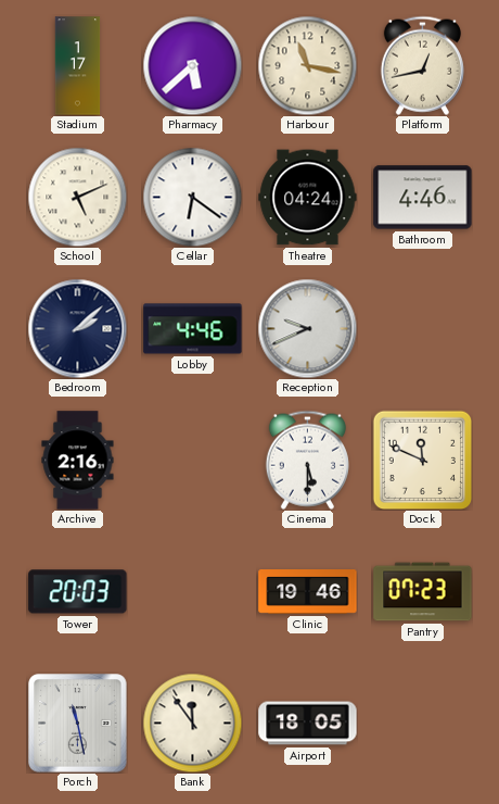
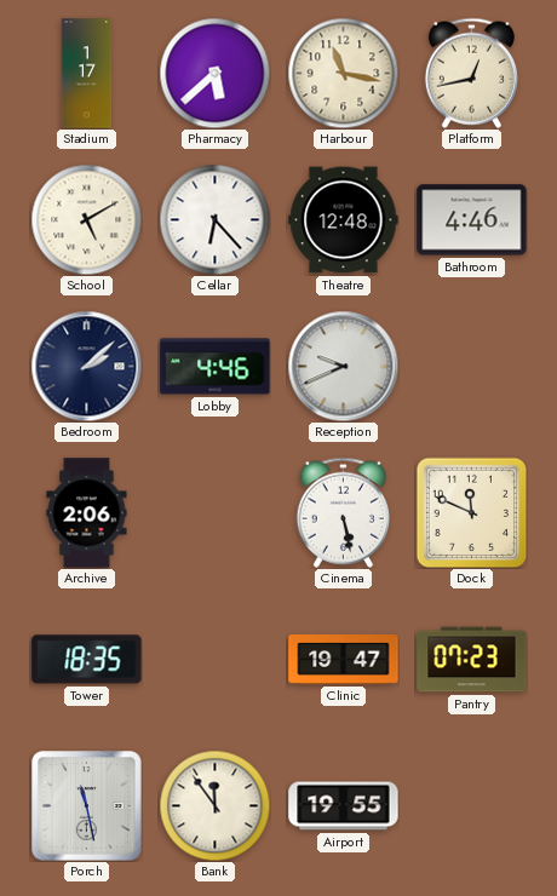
School: 5:11 -> 5:10
Cellar: 6:21 -> 6:23
Theatre: 04:24 -> 12:48
Archive: 2:16 -> 2:06
Cinema: 5:30 -> 5:28
Tower: 20:03 -> 18:35
Clinic: 19:46 -> 19:47
Airport: 18:05 -> 19:55
